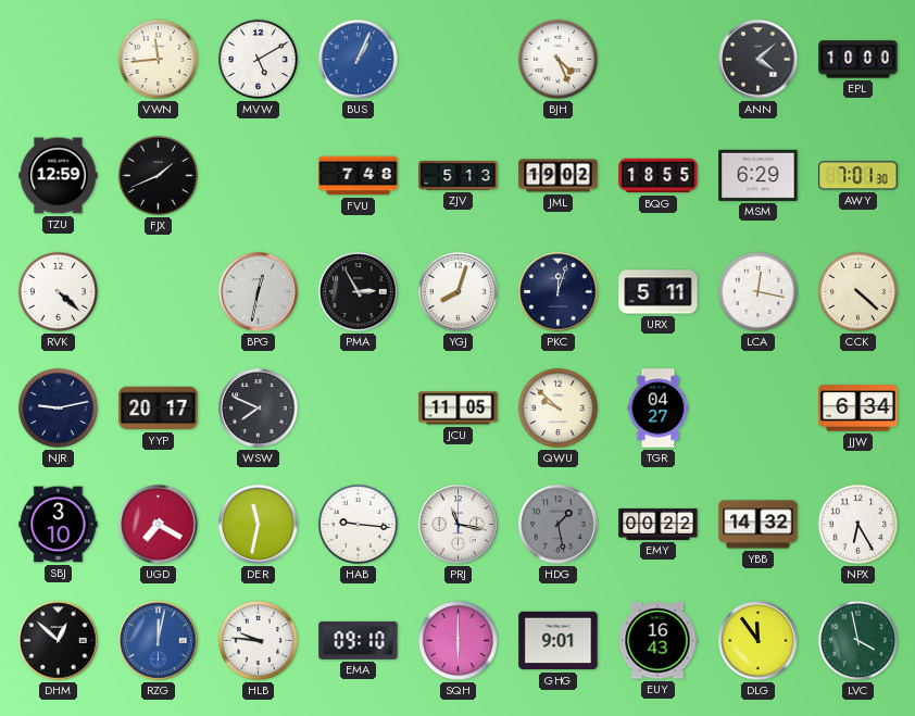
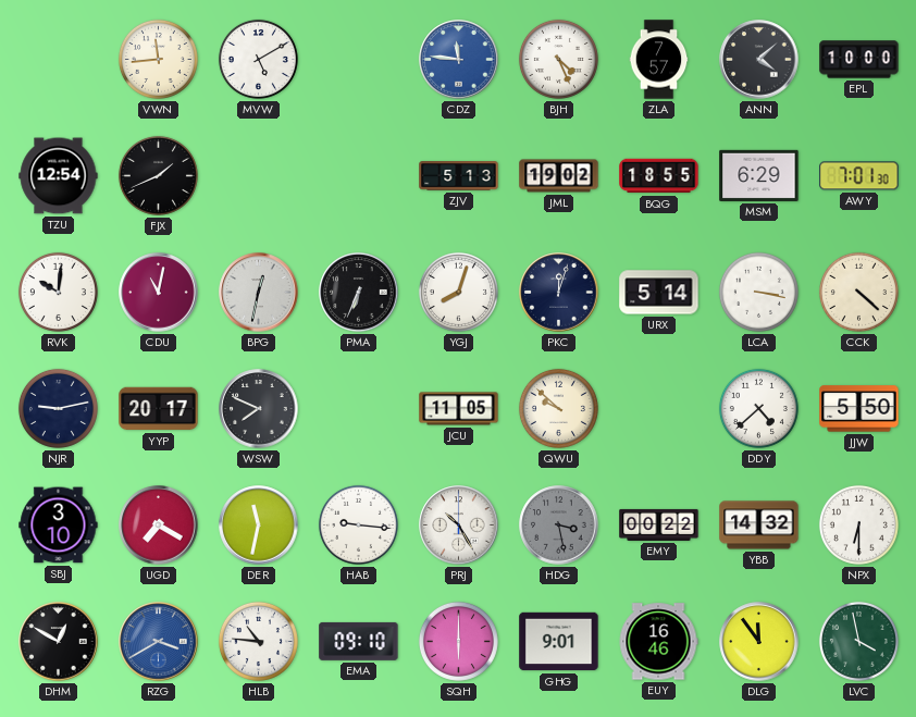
BUS: 1:04 -> none
CDZ: none -> 11:46
ZLA: none -> 7:57
TZU: 12:59 -> 12:54
FVU: 7:48 -> none
RVK: 4:22 -> 10:01
CDU: none -> 11:02
PMA: 2:55 -> 6:34
URX: 5:11 -> 5:14
LCA: 12:17 -> 3:17
TGR: 04:27 -> none
DDY: none -> 4:38
JJW: 6:34 -> 5:50
PRJ: 11:17 -> 10:25
HDG: 1:28 -> 3:28
NPX: 6:25 -> 6:30
DHM: 12:52 -> 12:50
RZG: 12:02 -> 3:40
HLB: 9:46 -> 10:46
EUY: 16:43 -> 16:46
